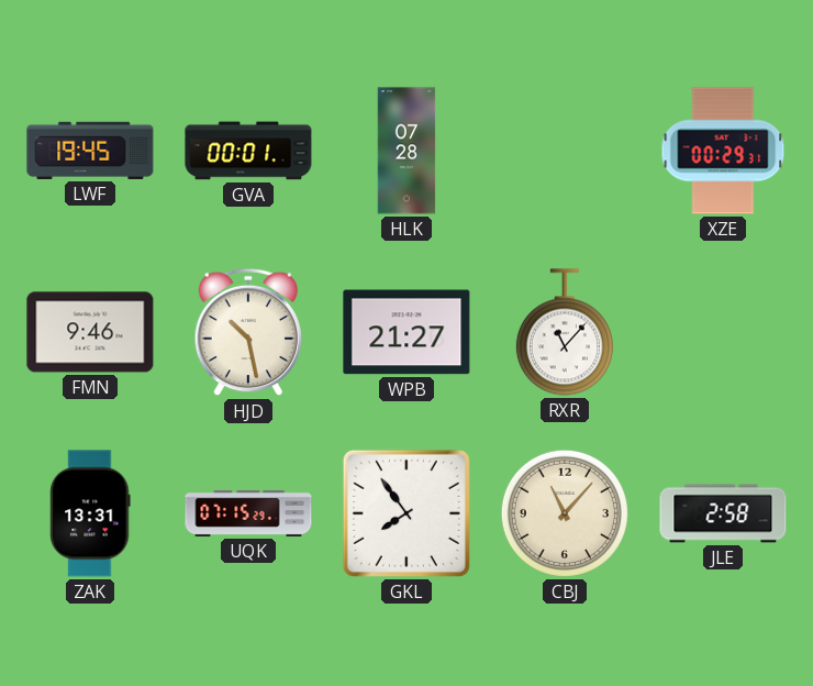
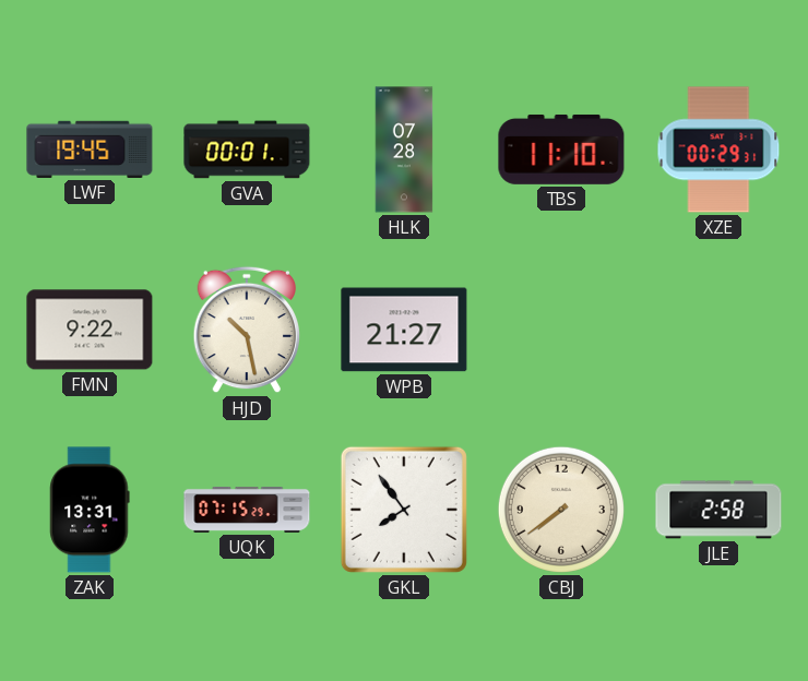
TBS: none -> 11:10
FMN: 9:46 -> 9:22
RXR: 11:07 -> none
CBJ: 11:07 -> 7:39
